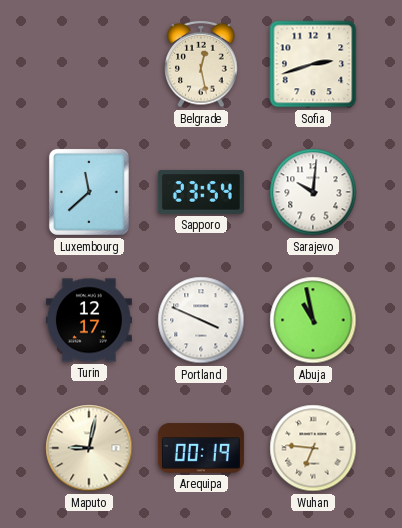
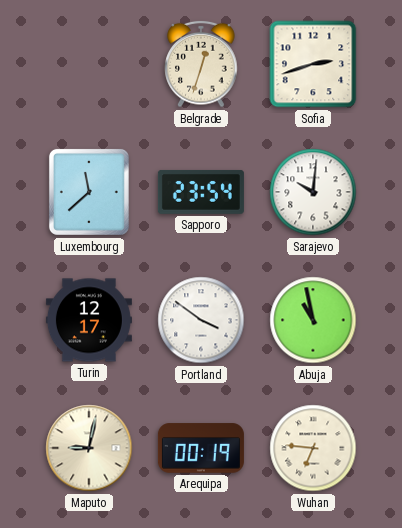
Belgrade: 12:28 -> 12:33
Portland: 3:49 -> 3:51
